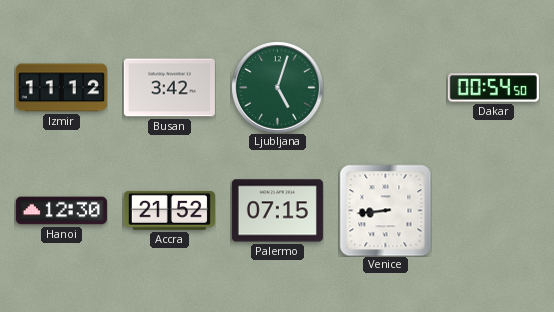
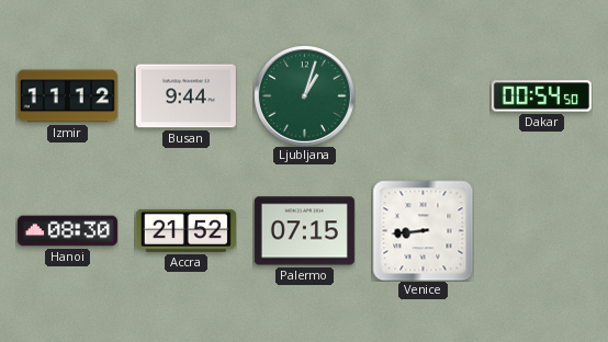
Busan: 3:42 -> 9:44
Ljubljana: 5:03 -> 1:03
Hanoi: 12:30 -> 08:30
